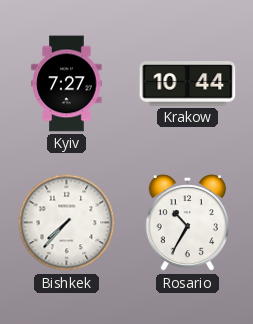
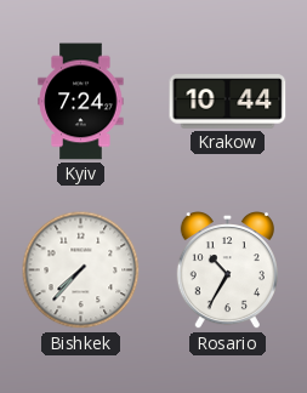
Kyiv: 7:27 -> 7:24
